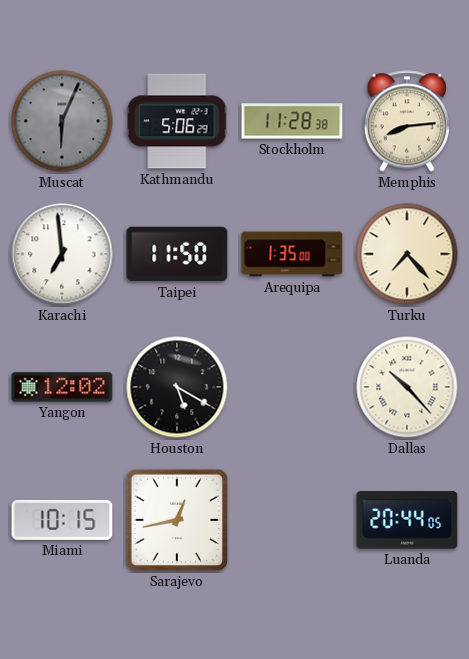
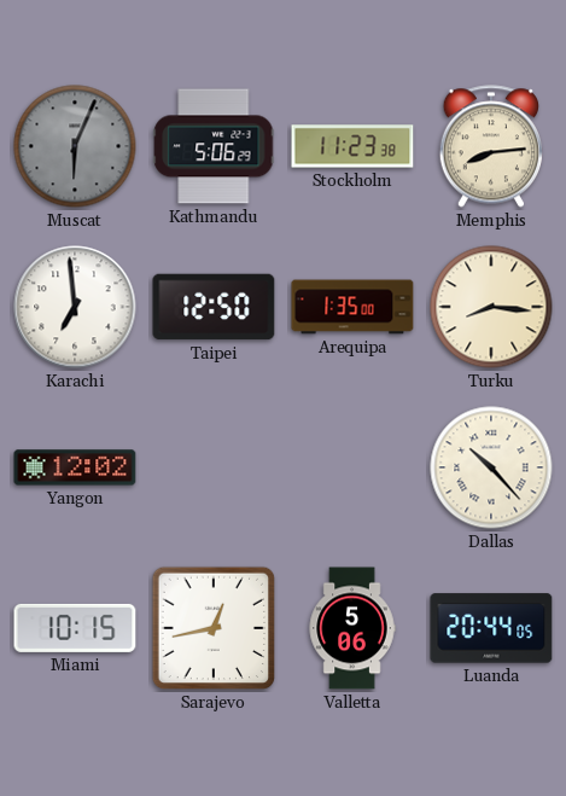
Stockholm: 11:28 -> 11:23
Taipei: 11:50 -> 12:50
Turku: 7:23 -> 8:16
Houston: 5:20 -> none
Valletta: none -> 5:06
